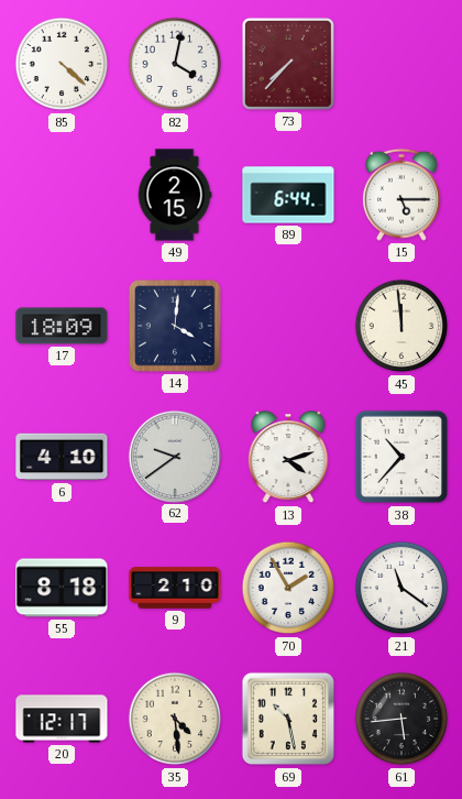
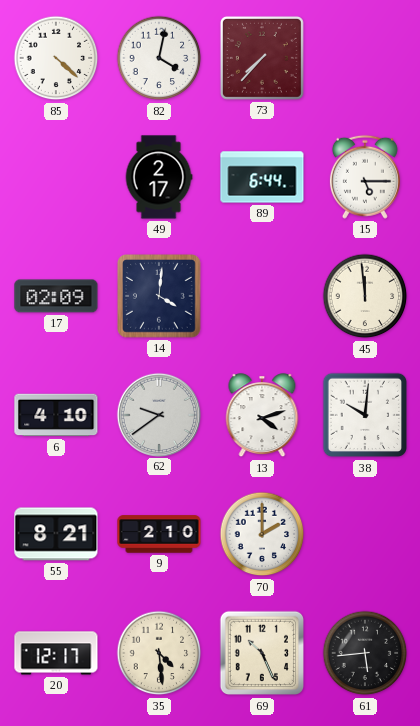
49: 2:15 -> 2:17
17: 18:09 -> 02:09
38: 10:37 -> 10:01
55: 8:18 -> 8:21
70: 1:55 -> 2:00
21: 11:21 -> none
69: 10:28 -> 10:26
